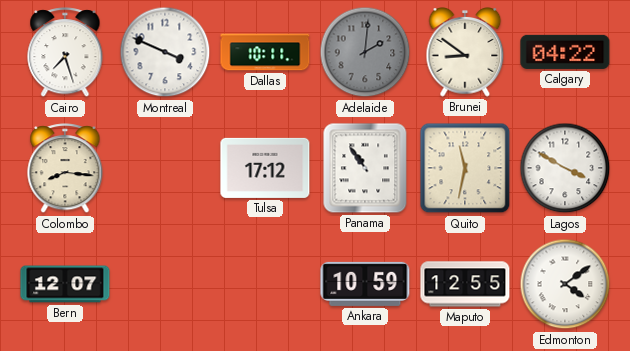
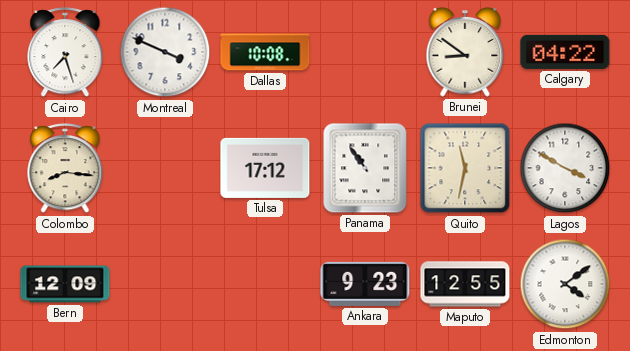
Dallas: 10:11 -> 10:08
Adelaide: 2:01 -> none
Bern: 12:07 -> 12:09
Ankara: 10:59 -> 9:23
